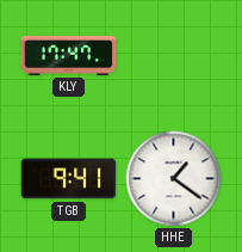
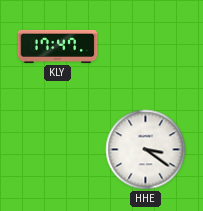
TGB: 9:41 -> none
HHE: 1:21 -> 3:21
